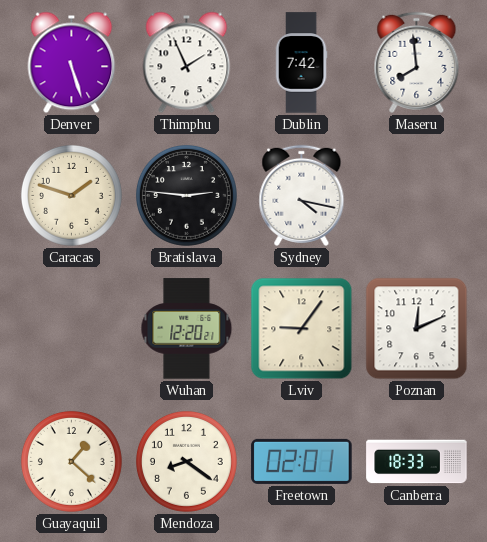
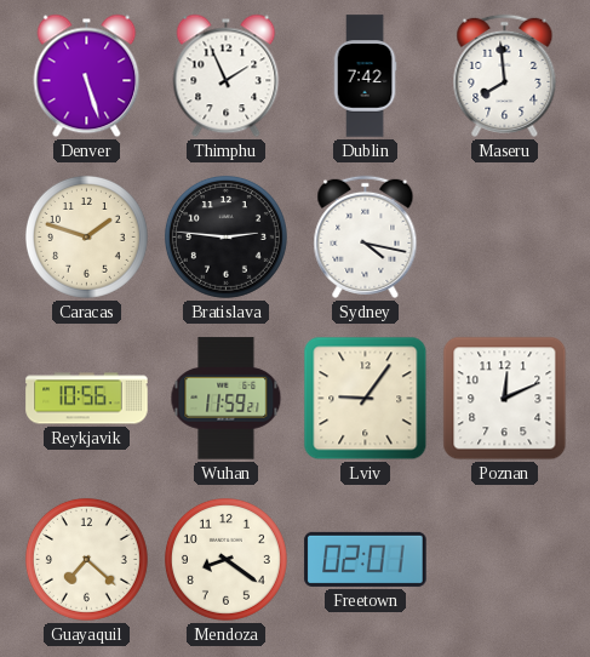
Reykjavik: none -> 10:56
Wuhan: 12:20 -> 11:59
Guayaquil: 1:22 -> 7:22
Canberra: 18:33 -> none
